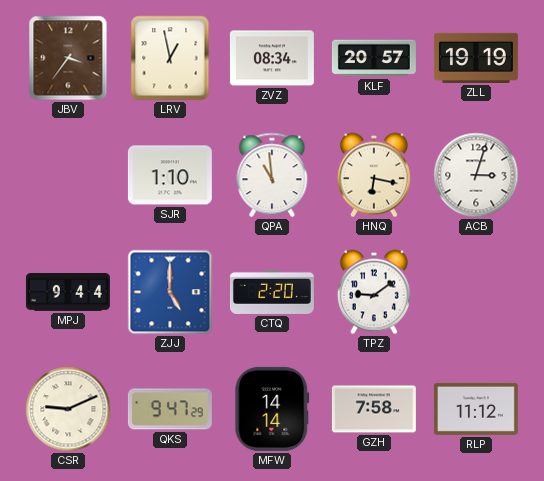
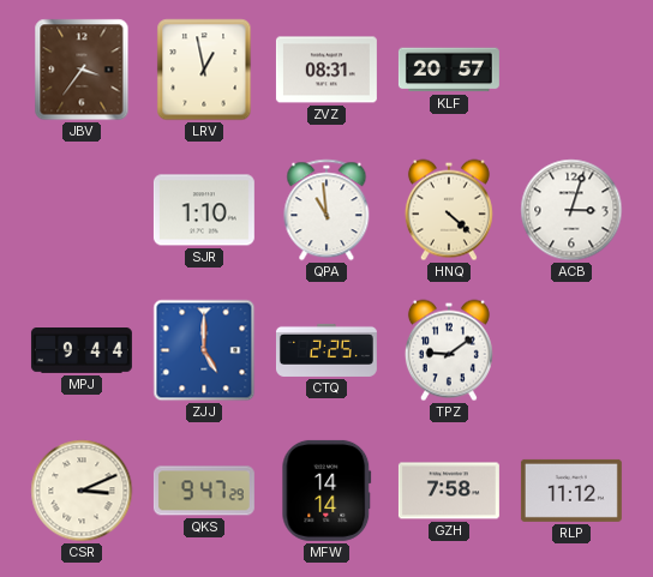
ZVZ: 08:34 -> 08:31
ZLL: 19:19 -> none
HNQ: 6:17 -> 4:22
CTQ: 2:20 -> 2:25
CSR: 9:11 -> 3:11
